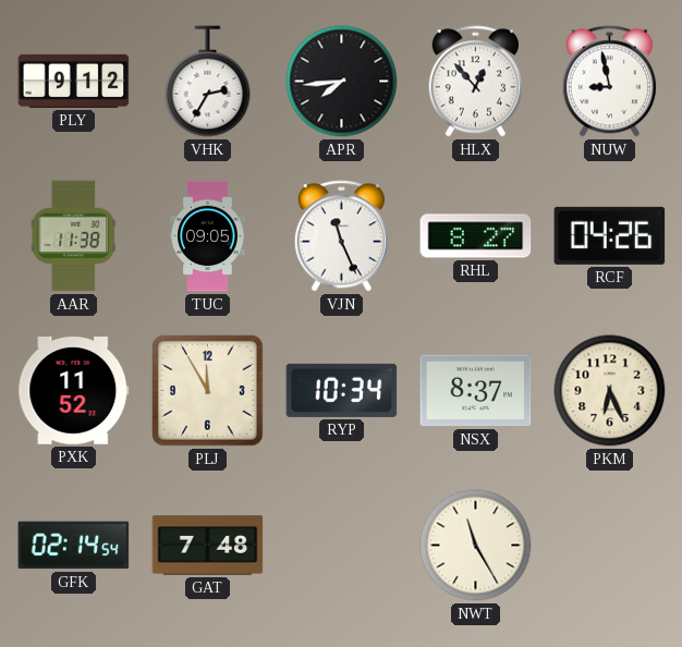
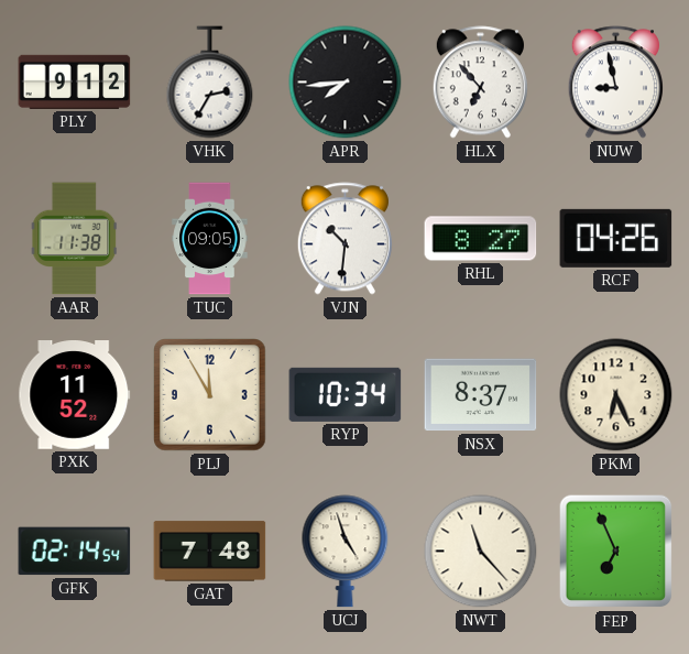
HLX: 12:53 -> 6:53
VJN: 11:26 -> 10:31
UCJ: none -> 4:57
NWT: 11:25 -> 11:23
FEP: none -> 6:56
